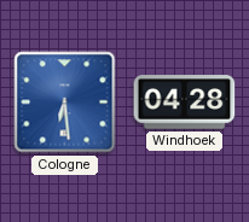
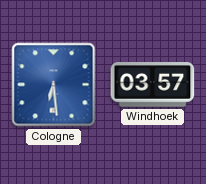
Windhoek: 04:28 -> 03:57
